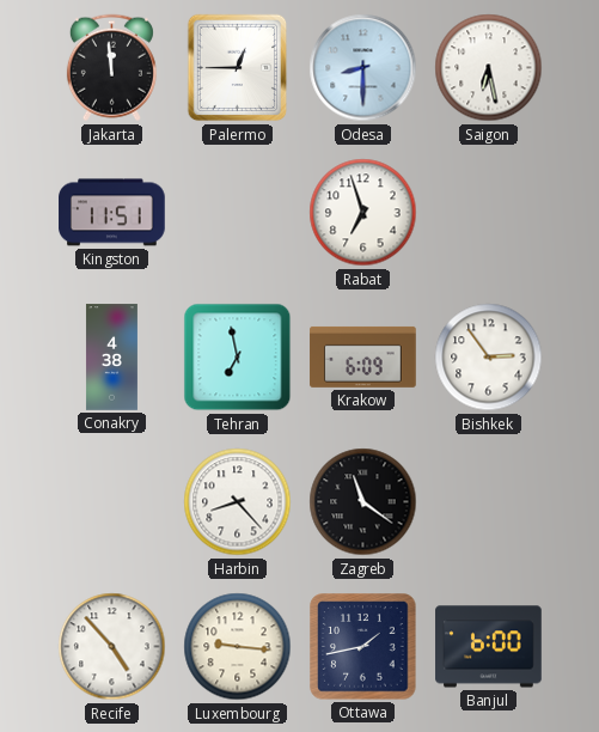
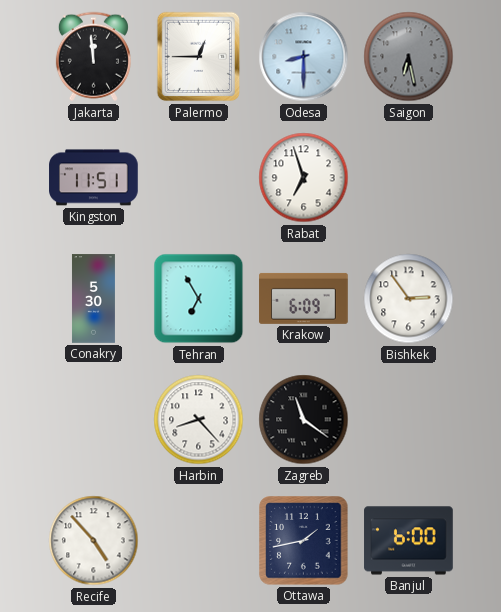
Saigon dial: white -> grey
Conakry: 4:38 -> 5:30
Tehran: 6:58 -> 6:55
Luxembourg: 9:16 -> none
